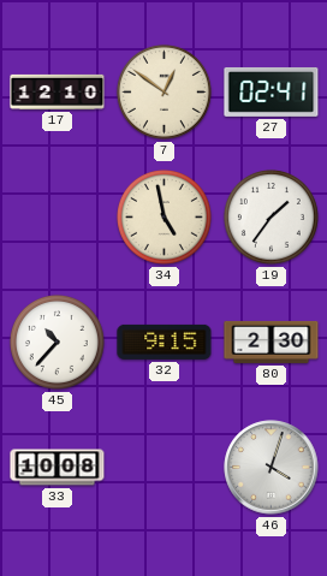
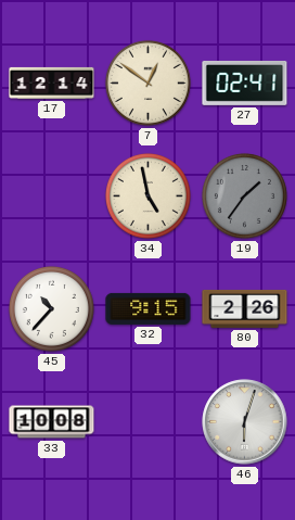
17: 12:10 -> 12:14
19 dial: white -> grey
80: 2:30 -> 2:26
46: 4:03 -> 6:03
